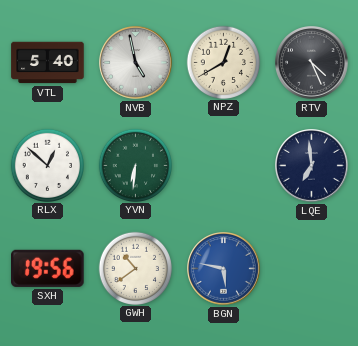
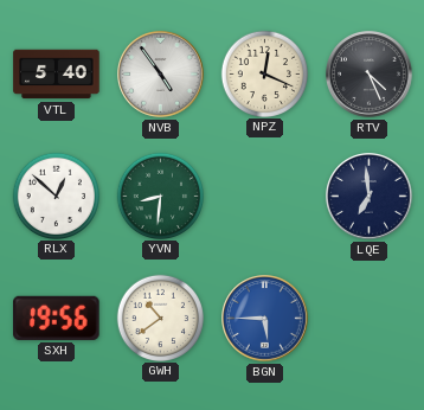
NVB: 4:58 -> 4:54
NPZ: 12:40 -> 12:19
YVN: 6:31 -> 8:31
BGN: 5:47 -> 5:45
